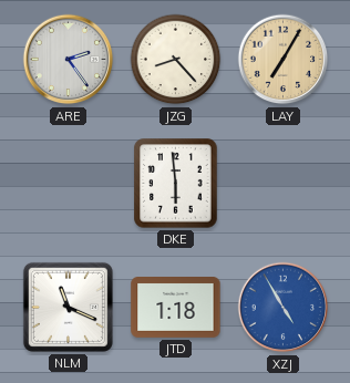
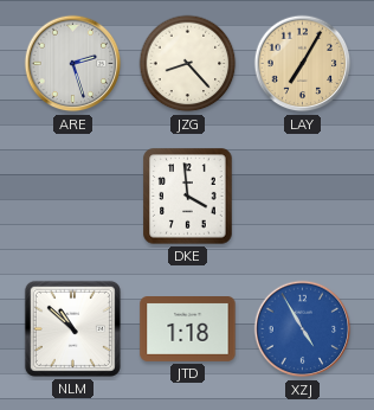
ARE: 2:24 -> 2:27
DKE: 5:59 -> 3:59
NLM: 11:19 -> 10:52
